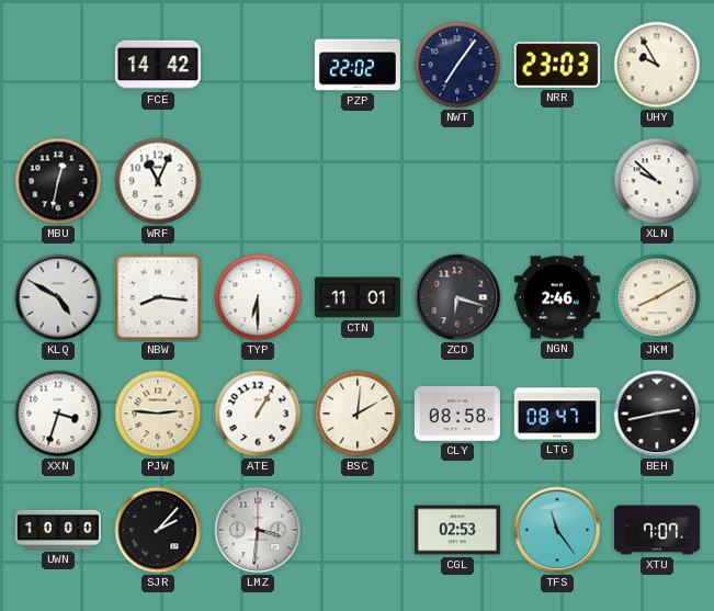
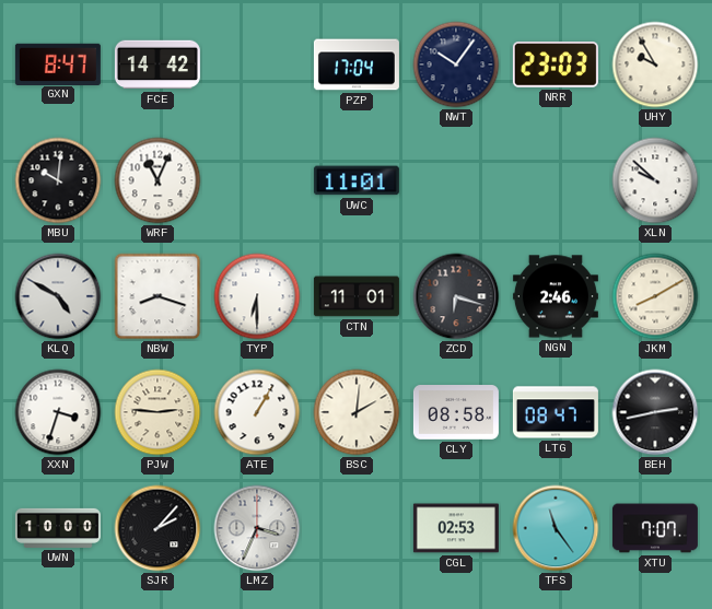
GXN: none -> 8:47
PZP: 22:02 -> 17:04
NWT: 7:06 -> 10:06
MBU: 12:32 -> 10:01
UWC: none -> 11:01
NBW: 8:16 -> 8:18
LMZ: 3:31 -> 3:34
